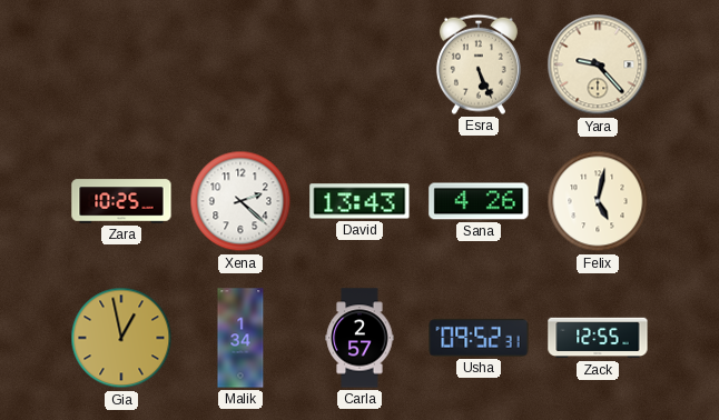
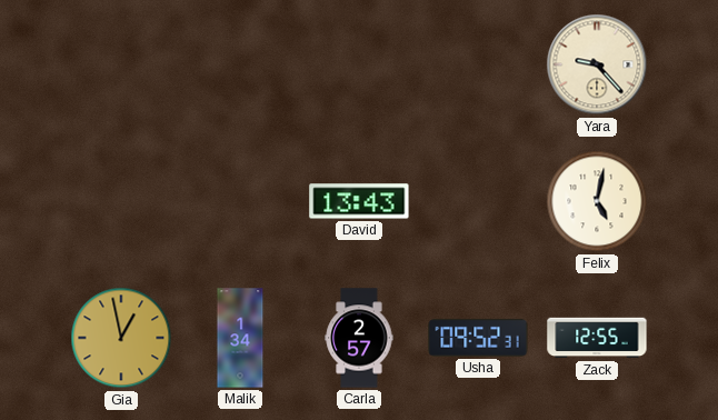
Esra: 5:26 -> none
Zara: 10:25 -> none
Xena: 2:22 -> none
Sana: 4:26 -> none
